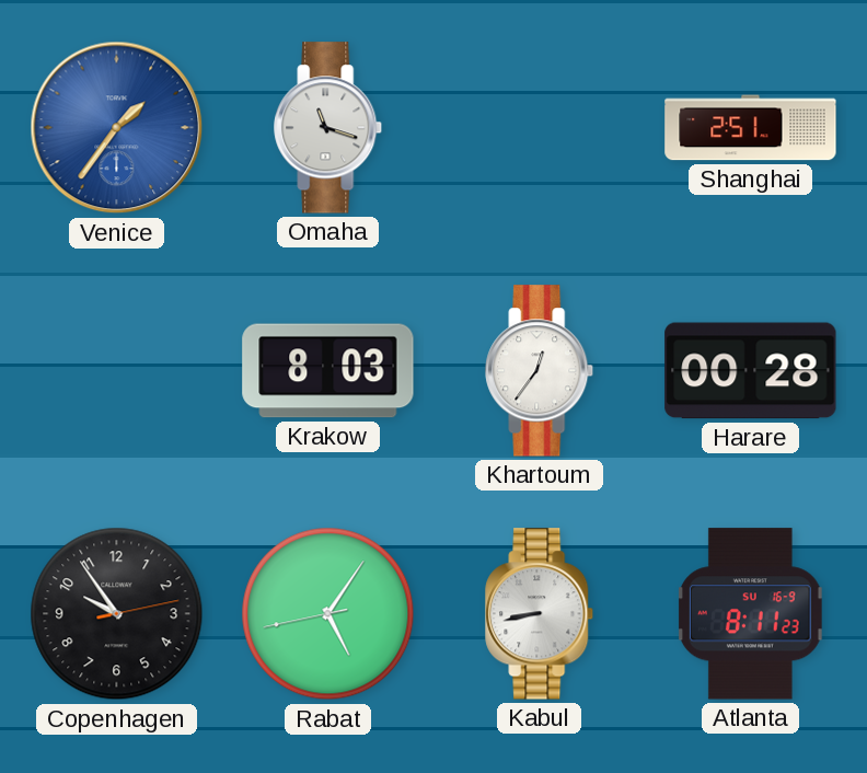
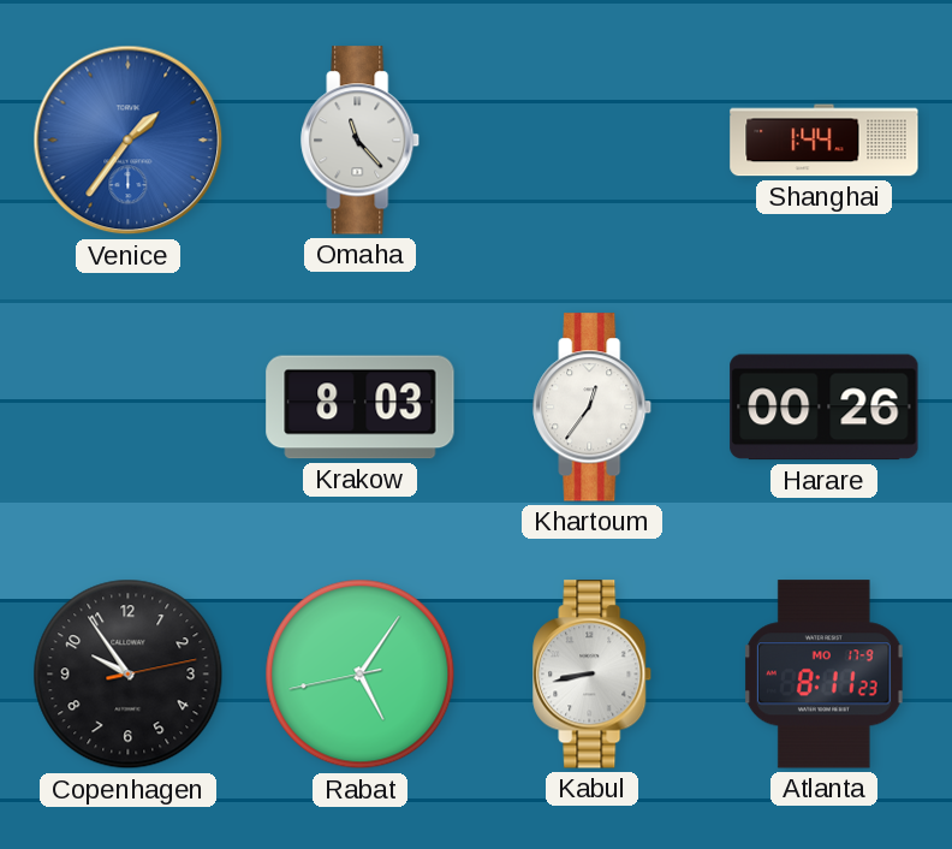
Omaha: 11:18 -> 11:23
Shanghai: 2:51 -> 1:44
Harare: 00:28 -> 00:26
Atlanta date: SU 16-9 -> MO 17-9
